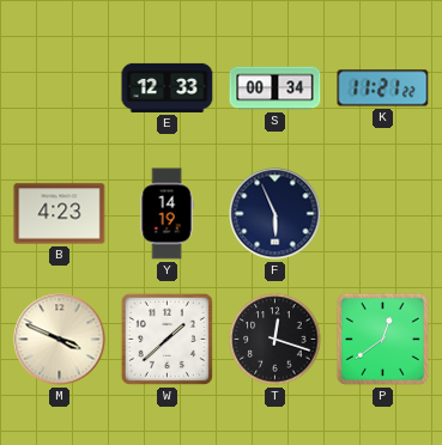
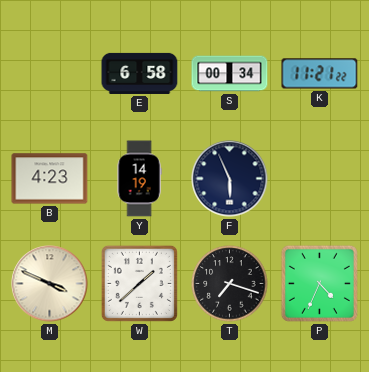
E: 12:33 -> 6:58
T: 12:18 -> 7:18
P: 12:39 -> 4:34
